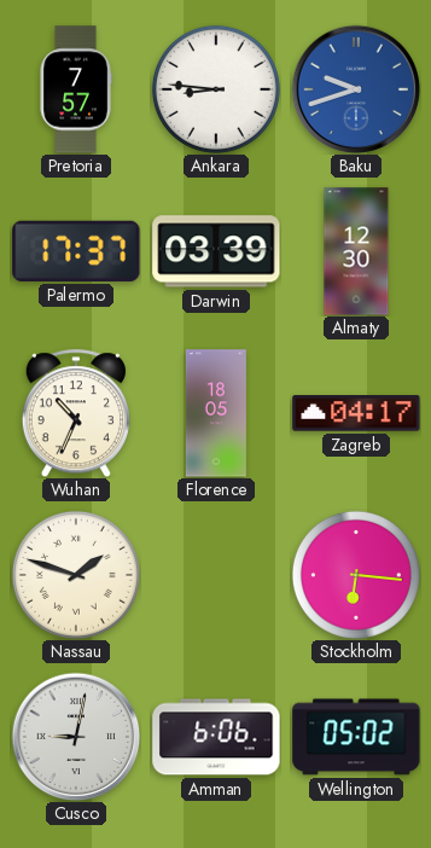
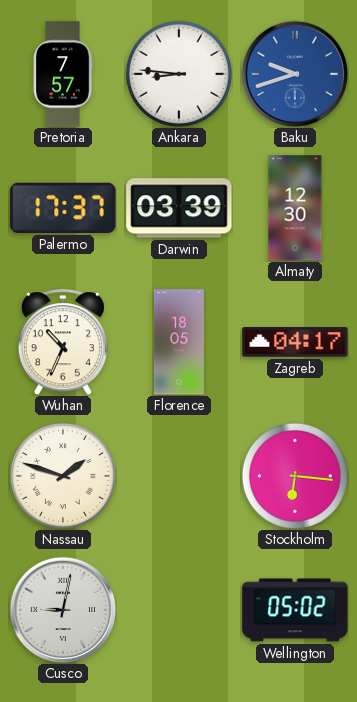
Amman: 6:06 -> none
